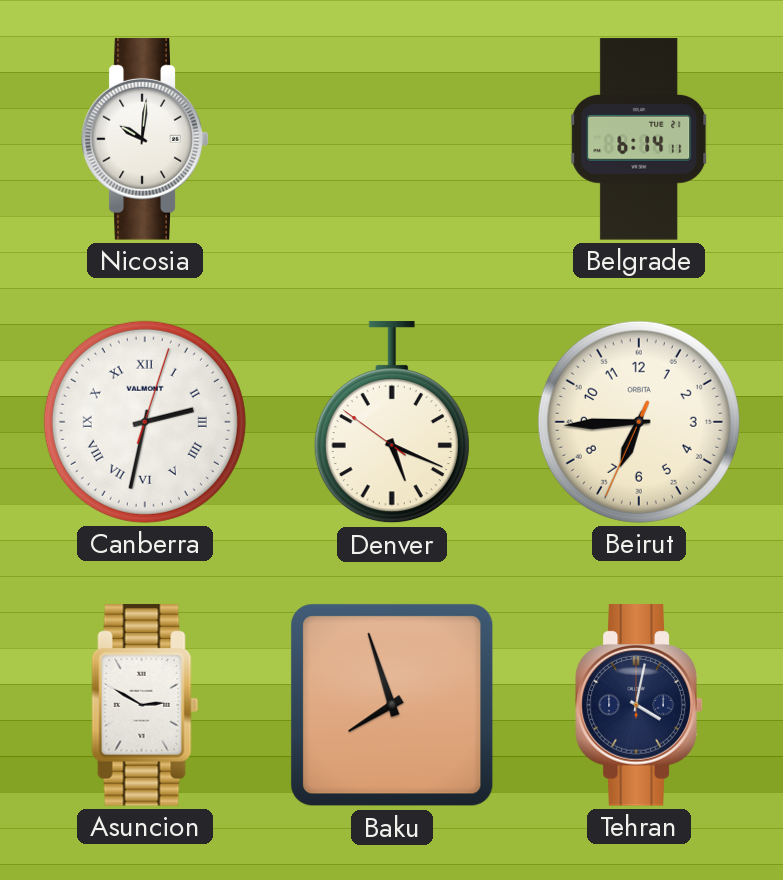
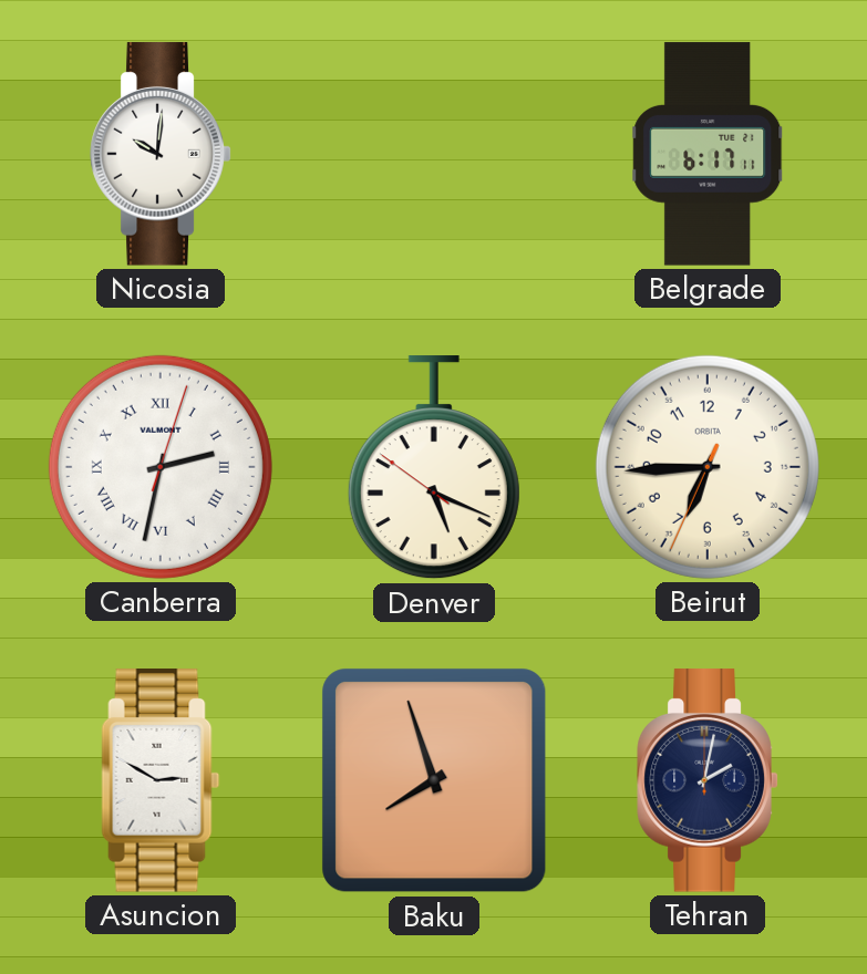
Belgrade: 6:14 -> 6:17
Tehran: 4:02 -> 2:02
